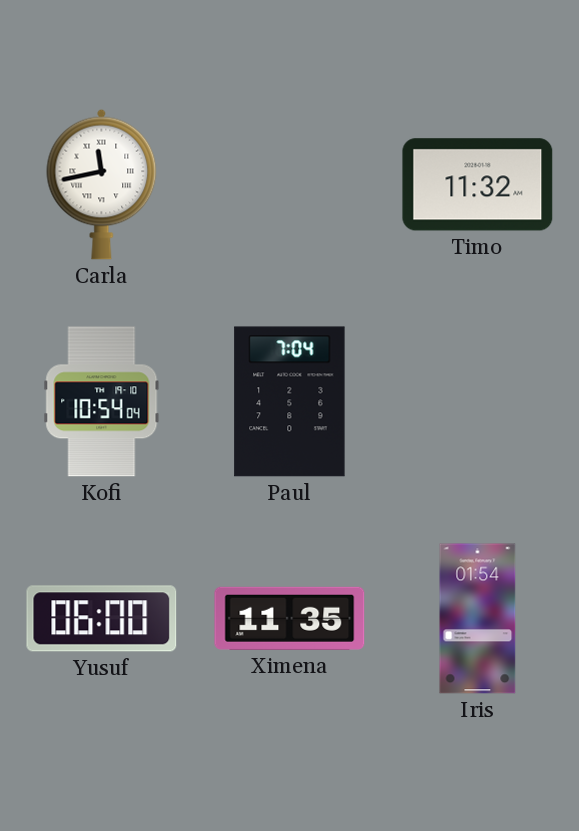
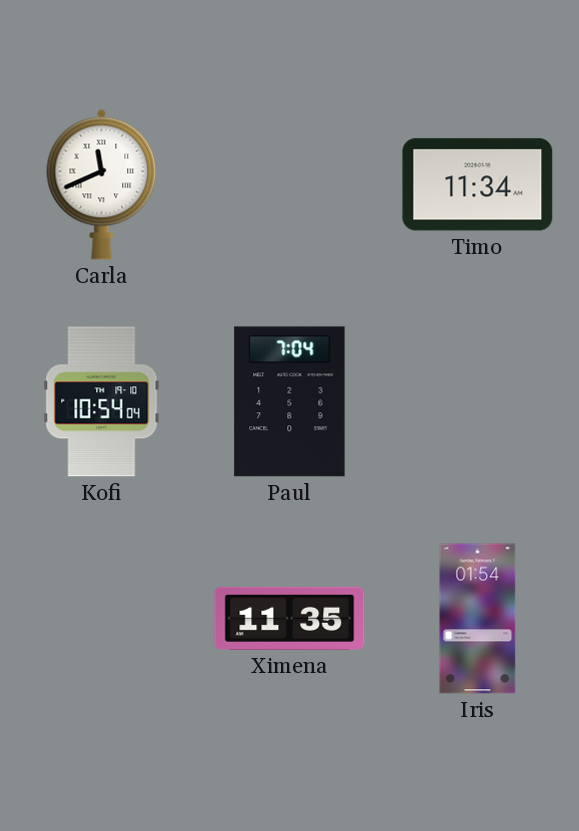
Carla: 11:43 -> 11:41
Timo: 11:32 -> 11:34
Yusuf: 06:00 -> none
